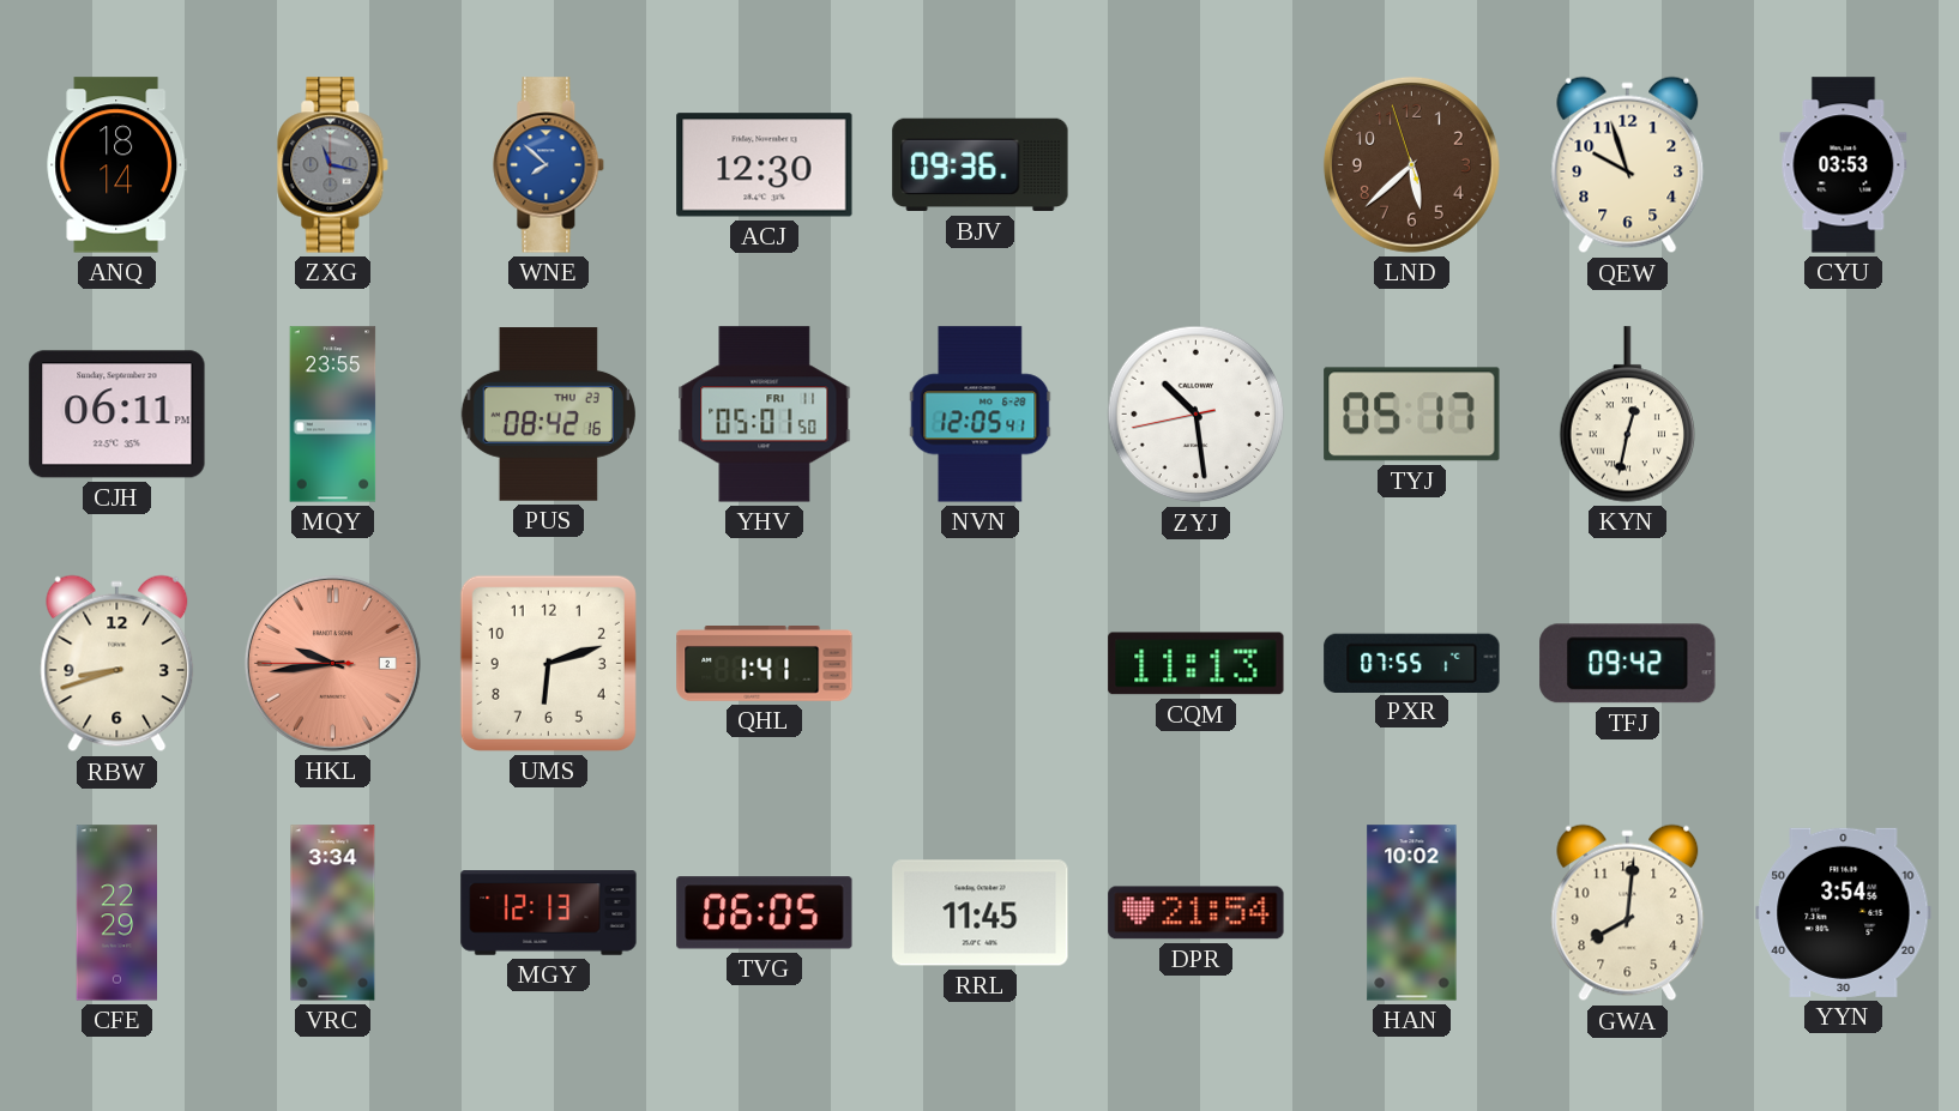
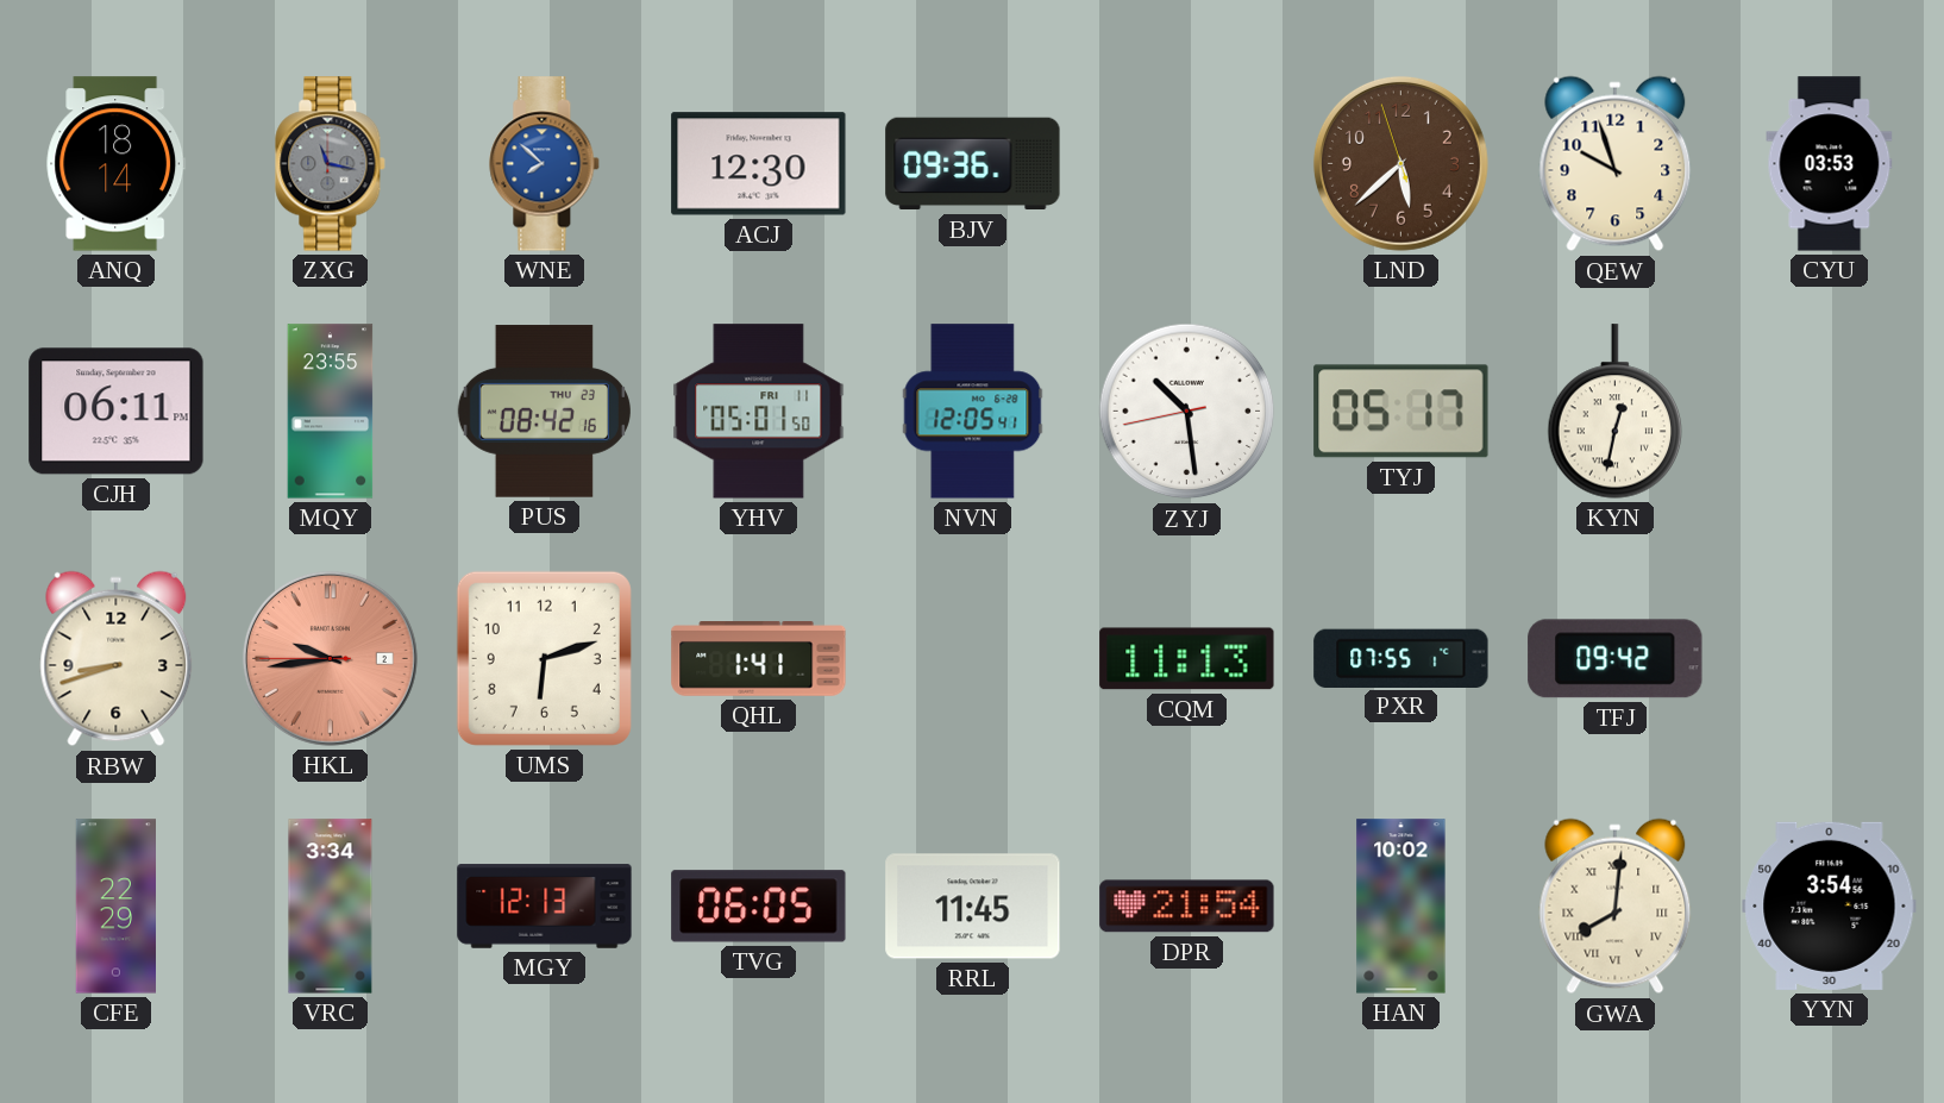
GWA numerals: Arabic -> Roman
